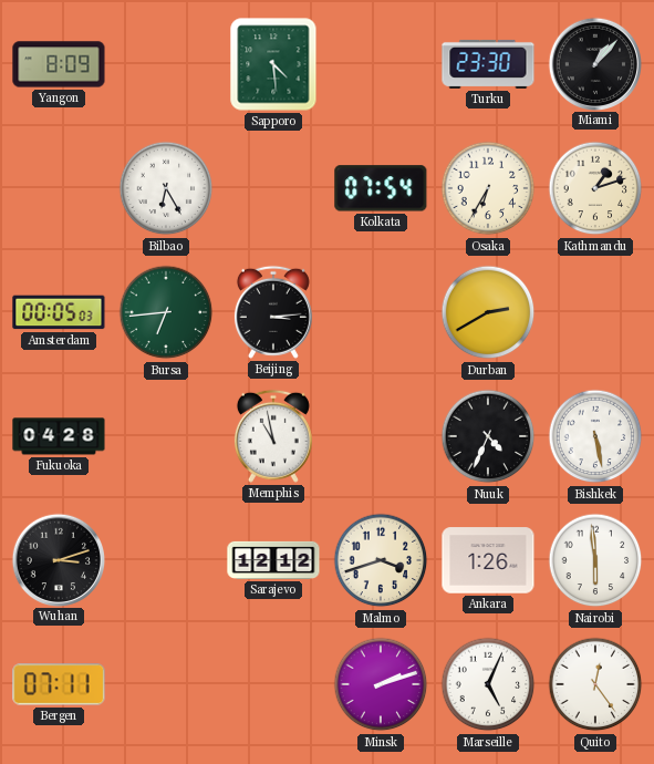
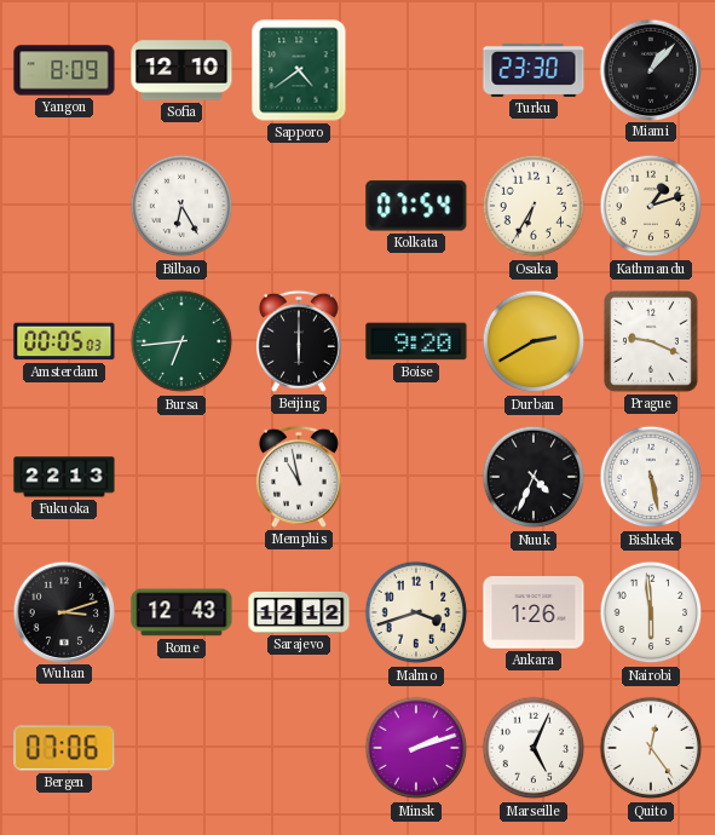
Sofia: none -> 12:10
Sapporo: 4:29 -> 4:39
Beijing: 3:14 -> 6:00
Boise: none -> 9:20
Prague: none -> 9:19
Fukuoka: 04:28 -> 22:13
Rome: none -> 12:43
Bergen: 07:11 -> 07:06
